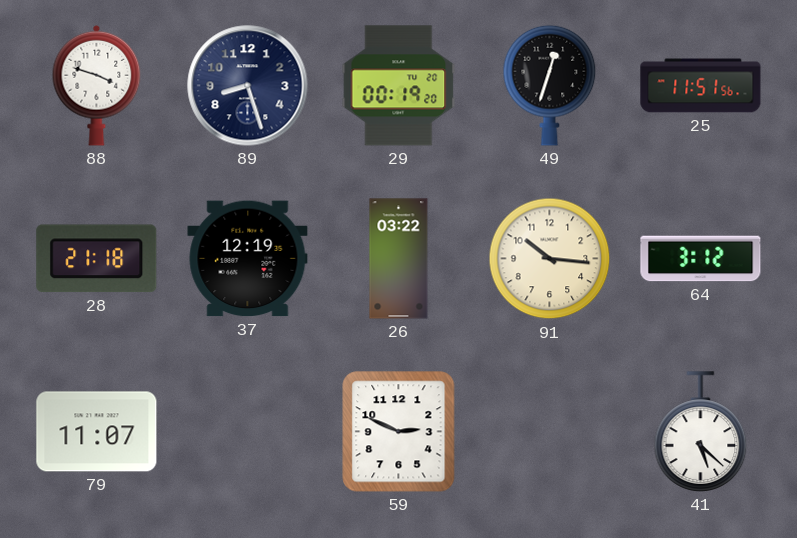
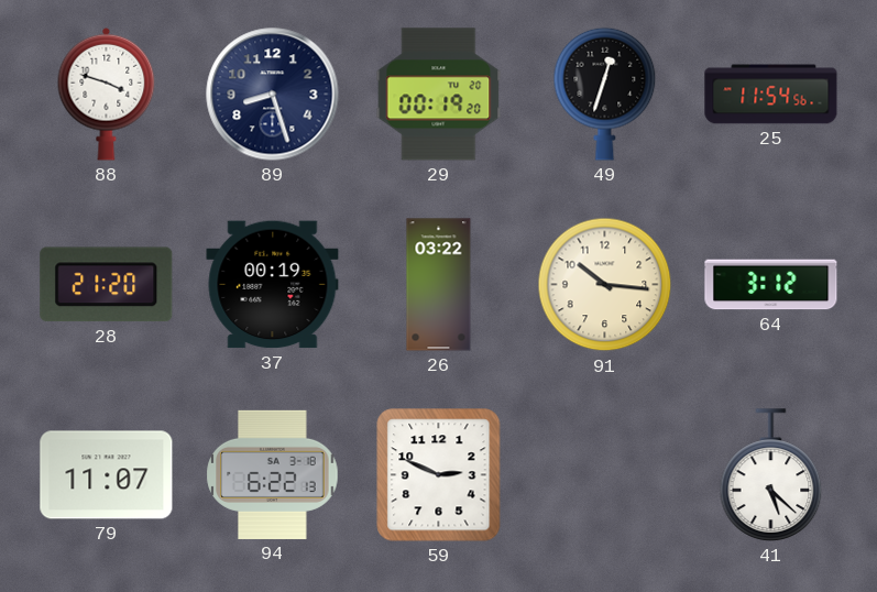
25: 11:51 -> 11:54
28: 21:18 -> 21:20
37: 12:19 -> 00:19
94: none -> 6:22
